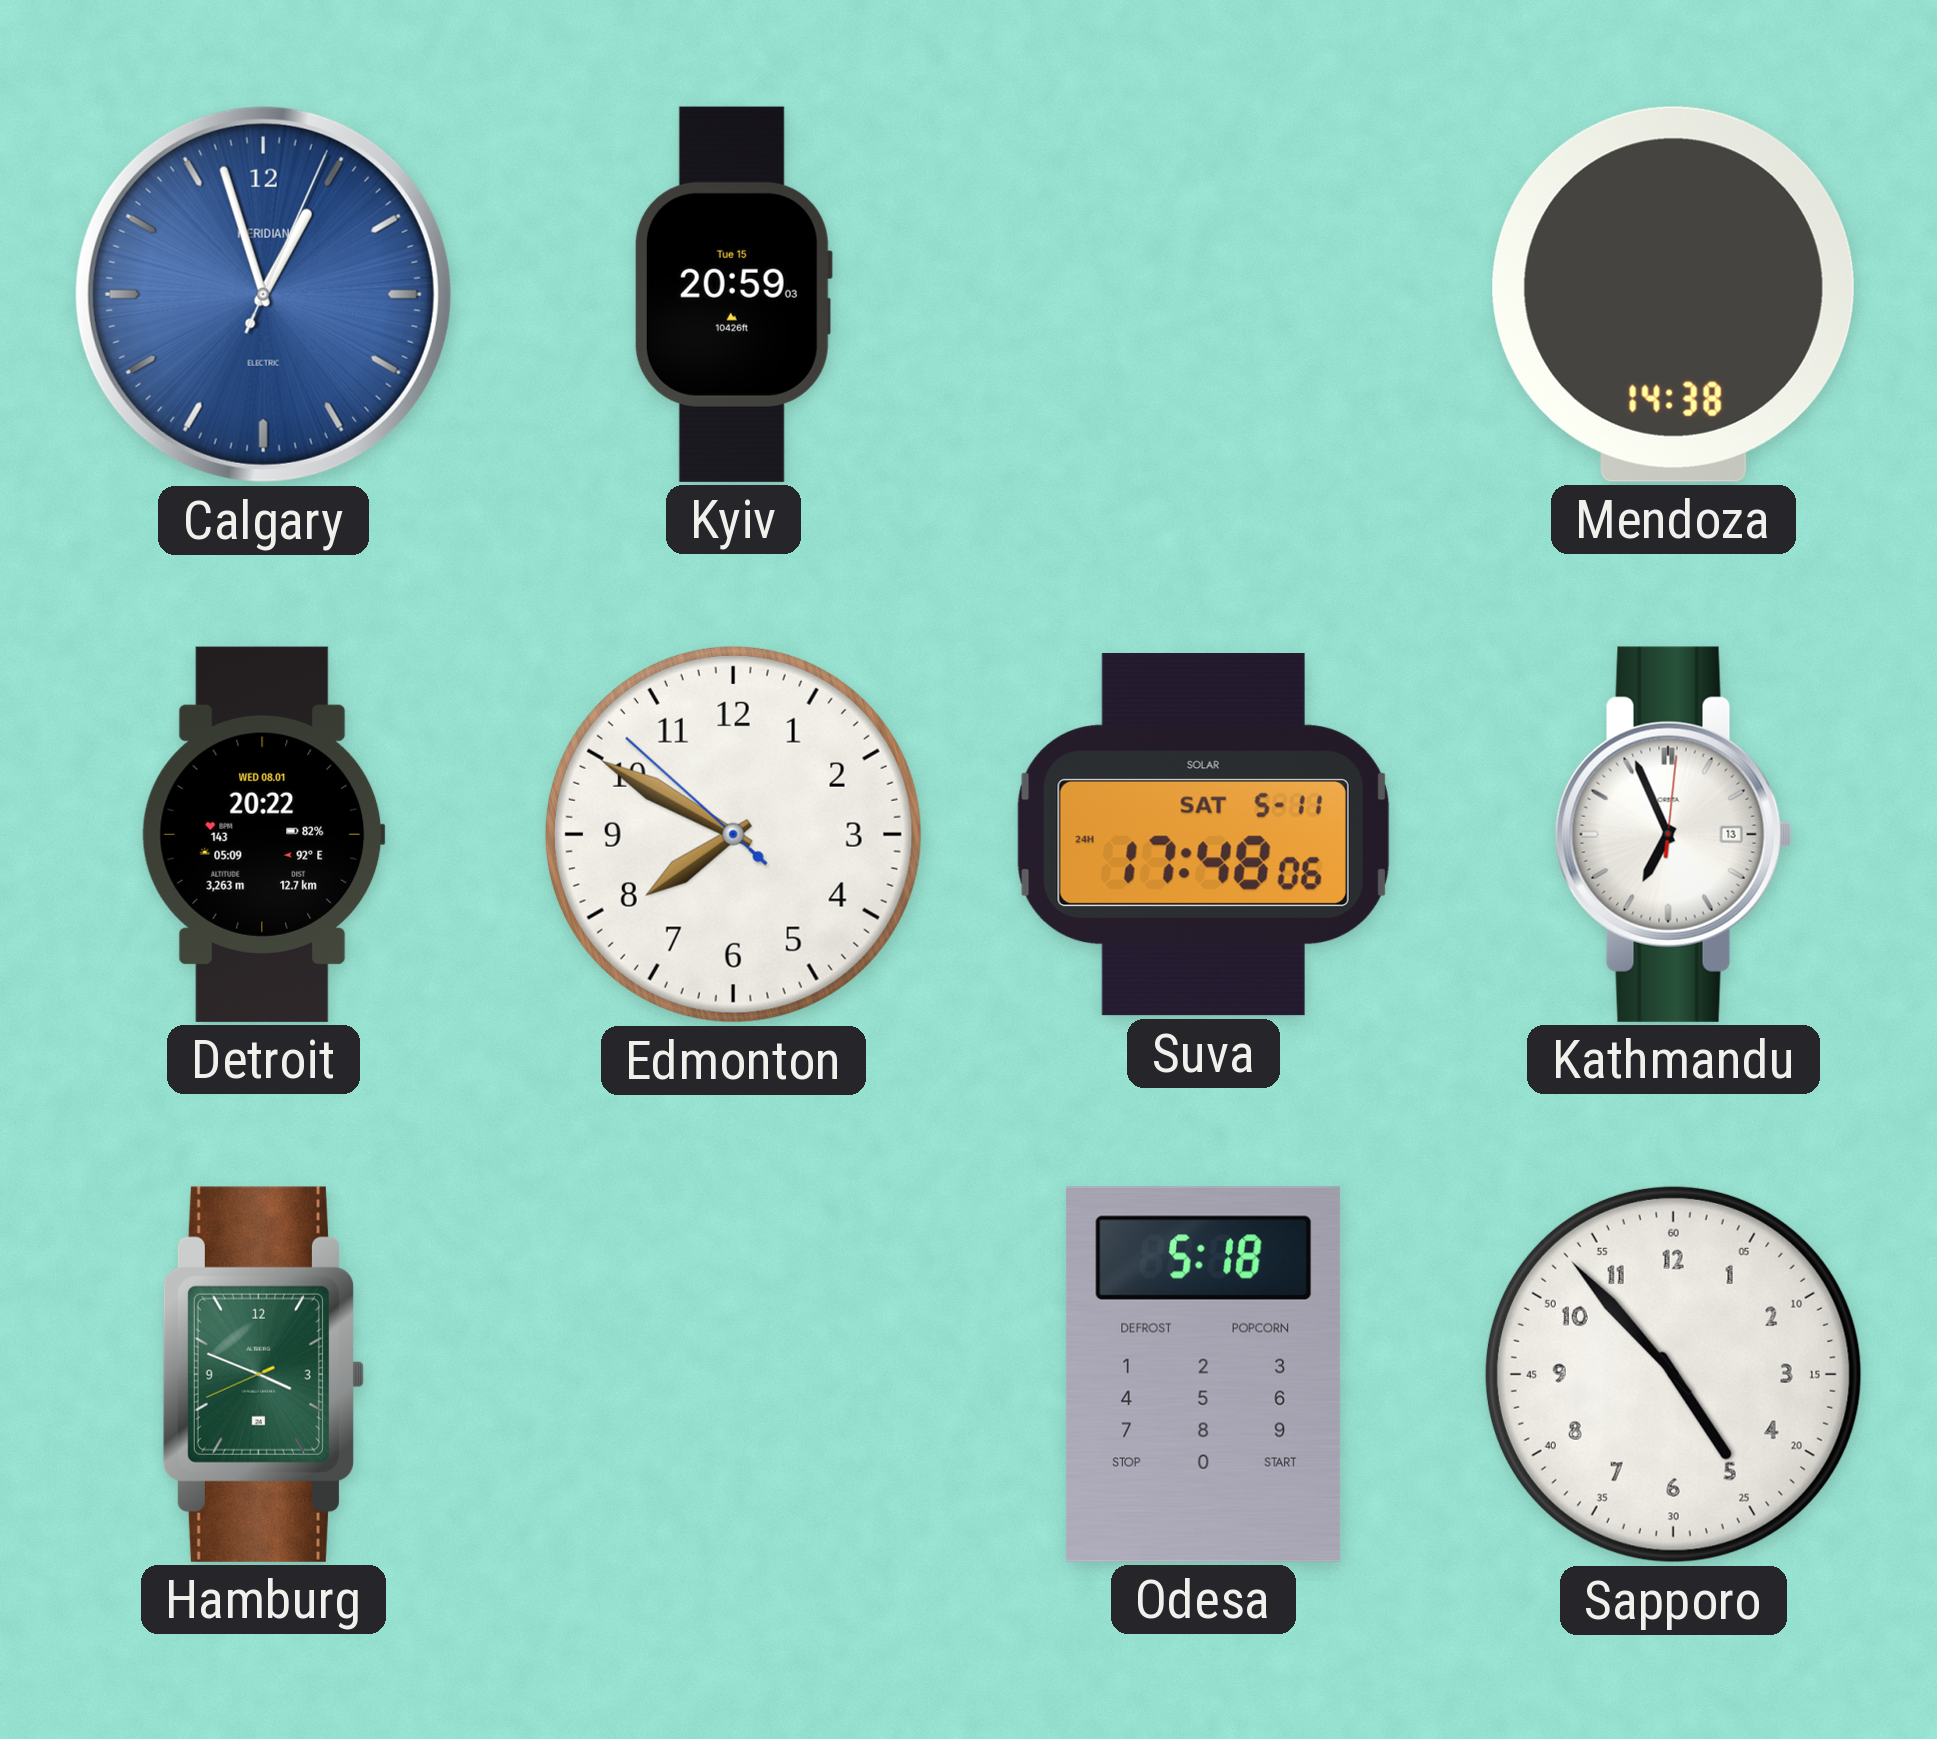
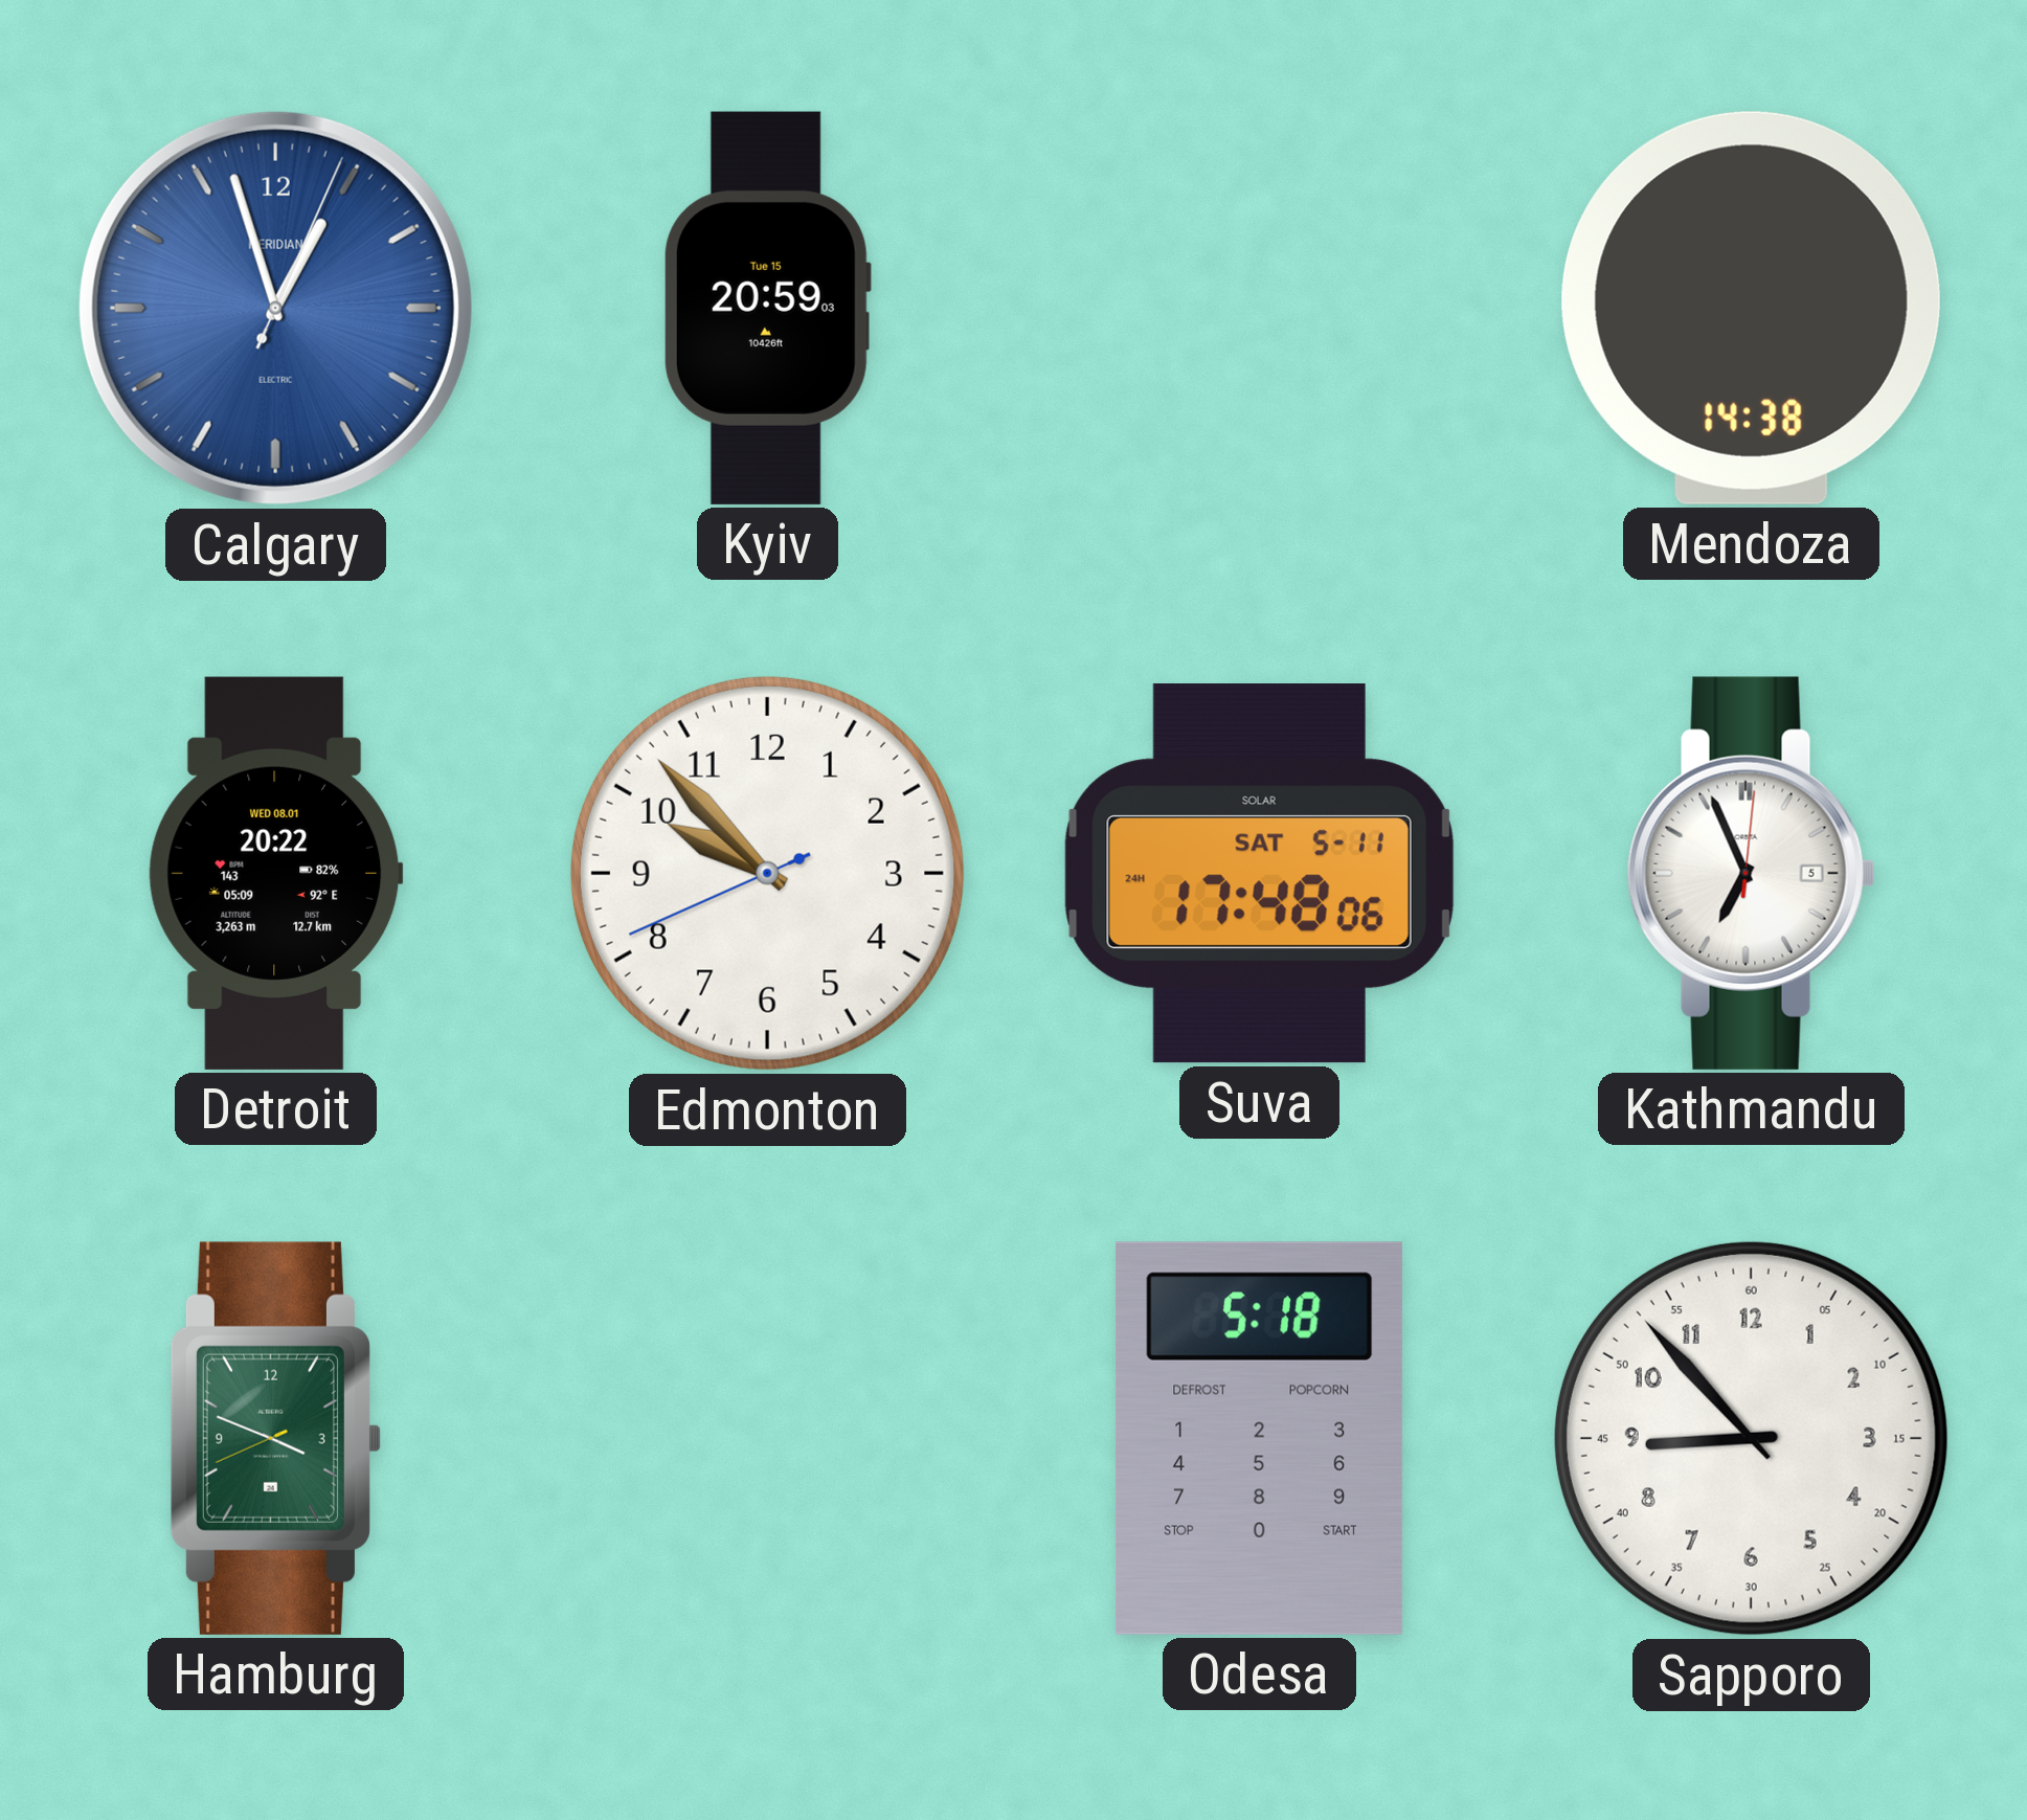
Edmonton: 7:49 -> 9:52
Kathmandu date: 13 -> 5
Sapporo: 4:53 -> 8:53
